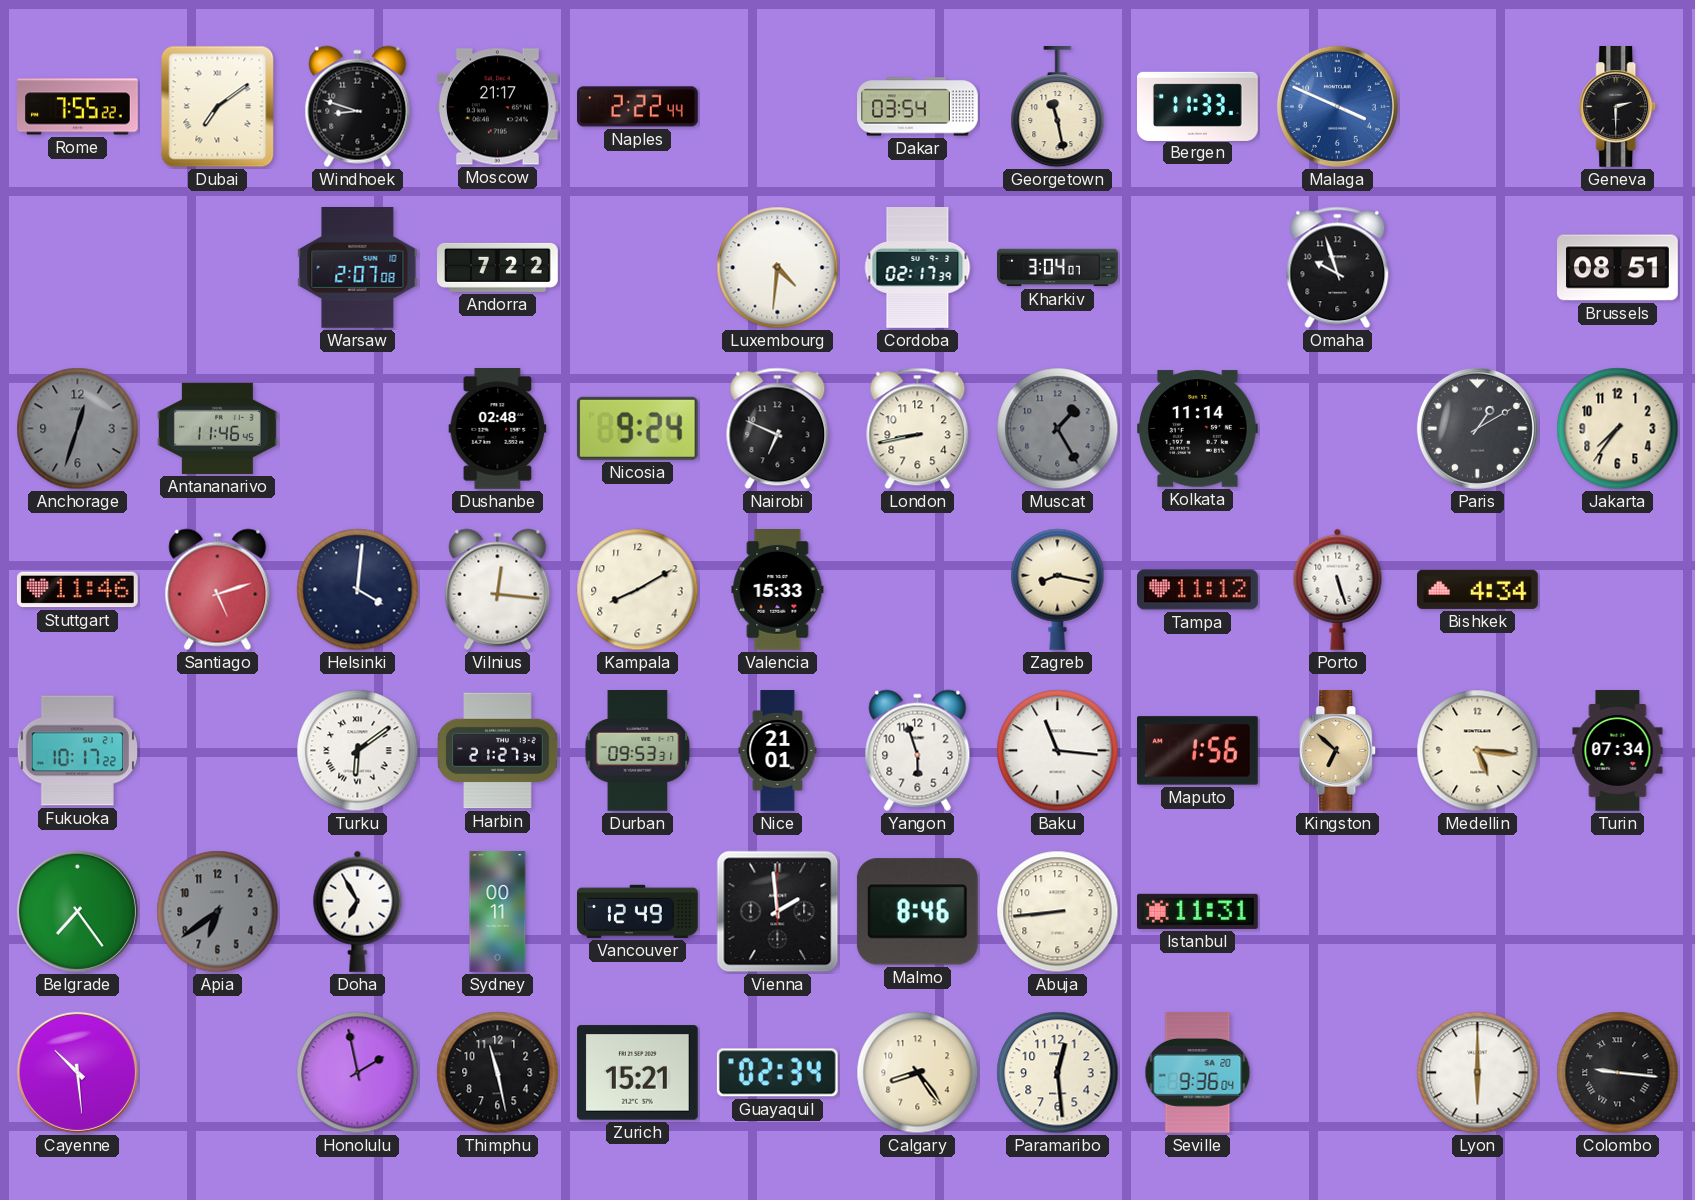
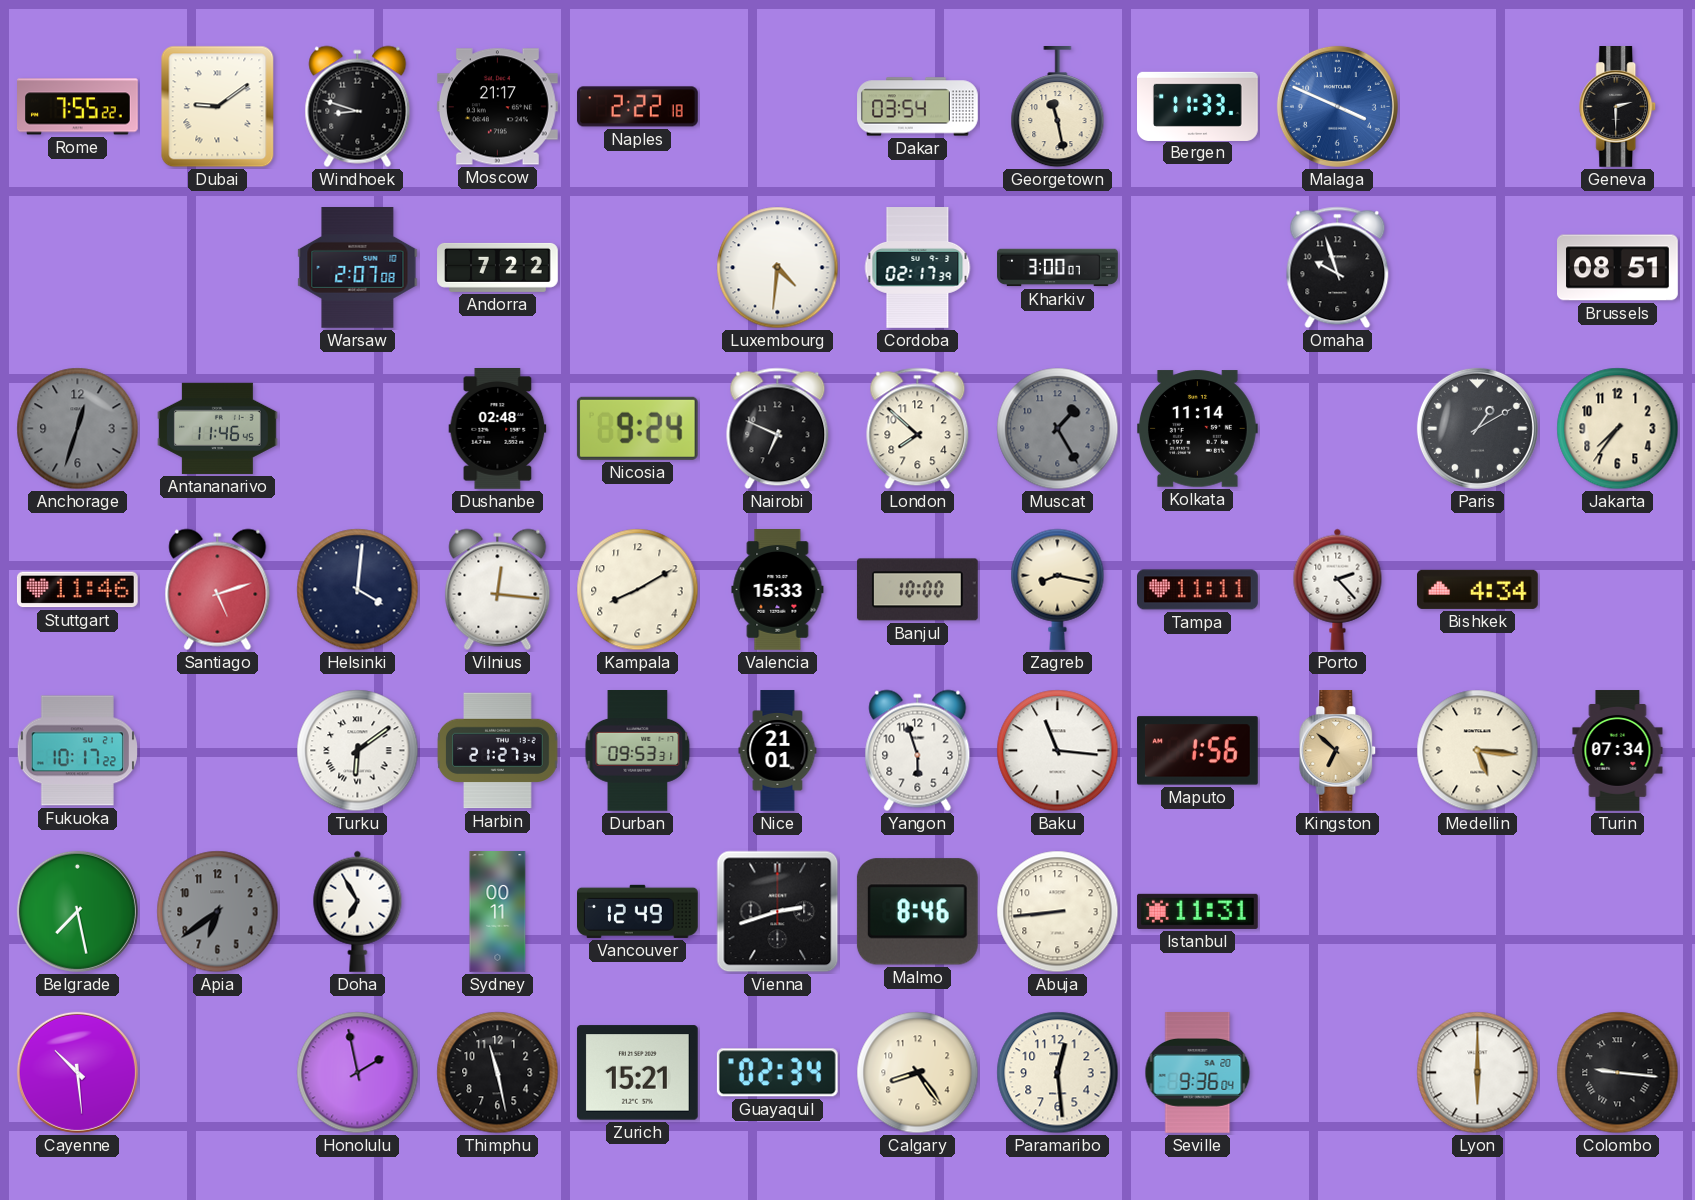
Dubai: 7:09 -> 9:09
Naples: 2:22:44 -> 2:22:18
Kharkiv: 3:04 -> 3:00
London: 8:43 -> 7:52
Banjul: none -> 10:00
Tampa: 11:12 -> 11:11
Porto: 5:27 -> 2:23
Belgrade: 7:24 -> 7:28
Vienna: 1:59 -> 2:42
